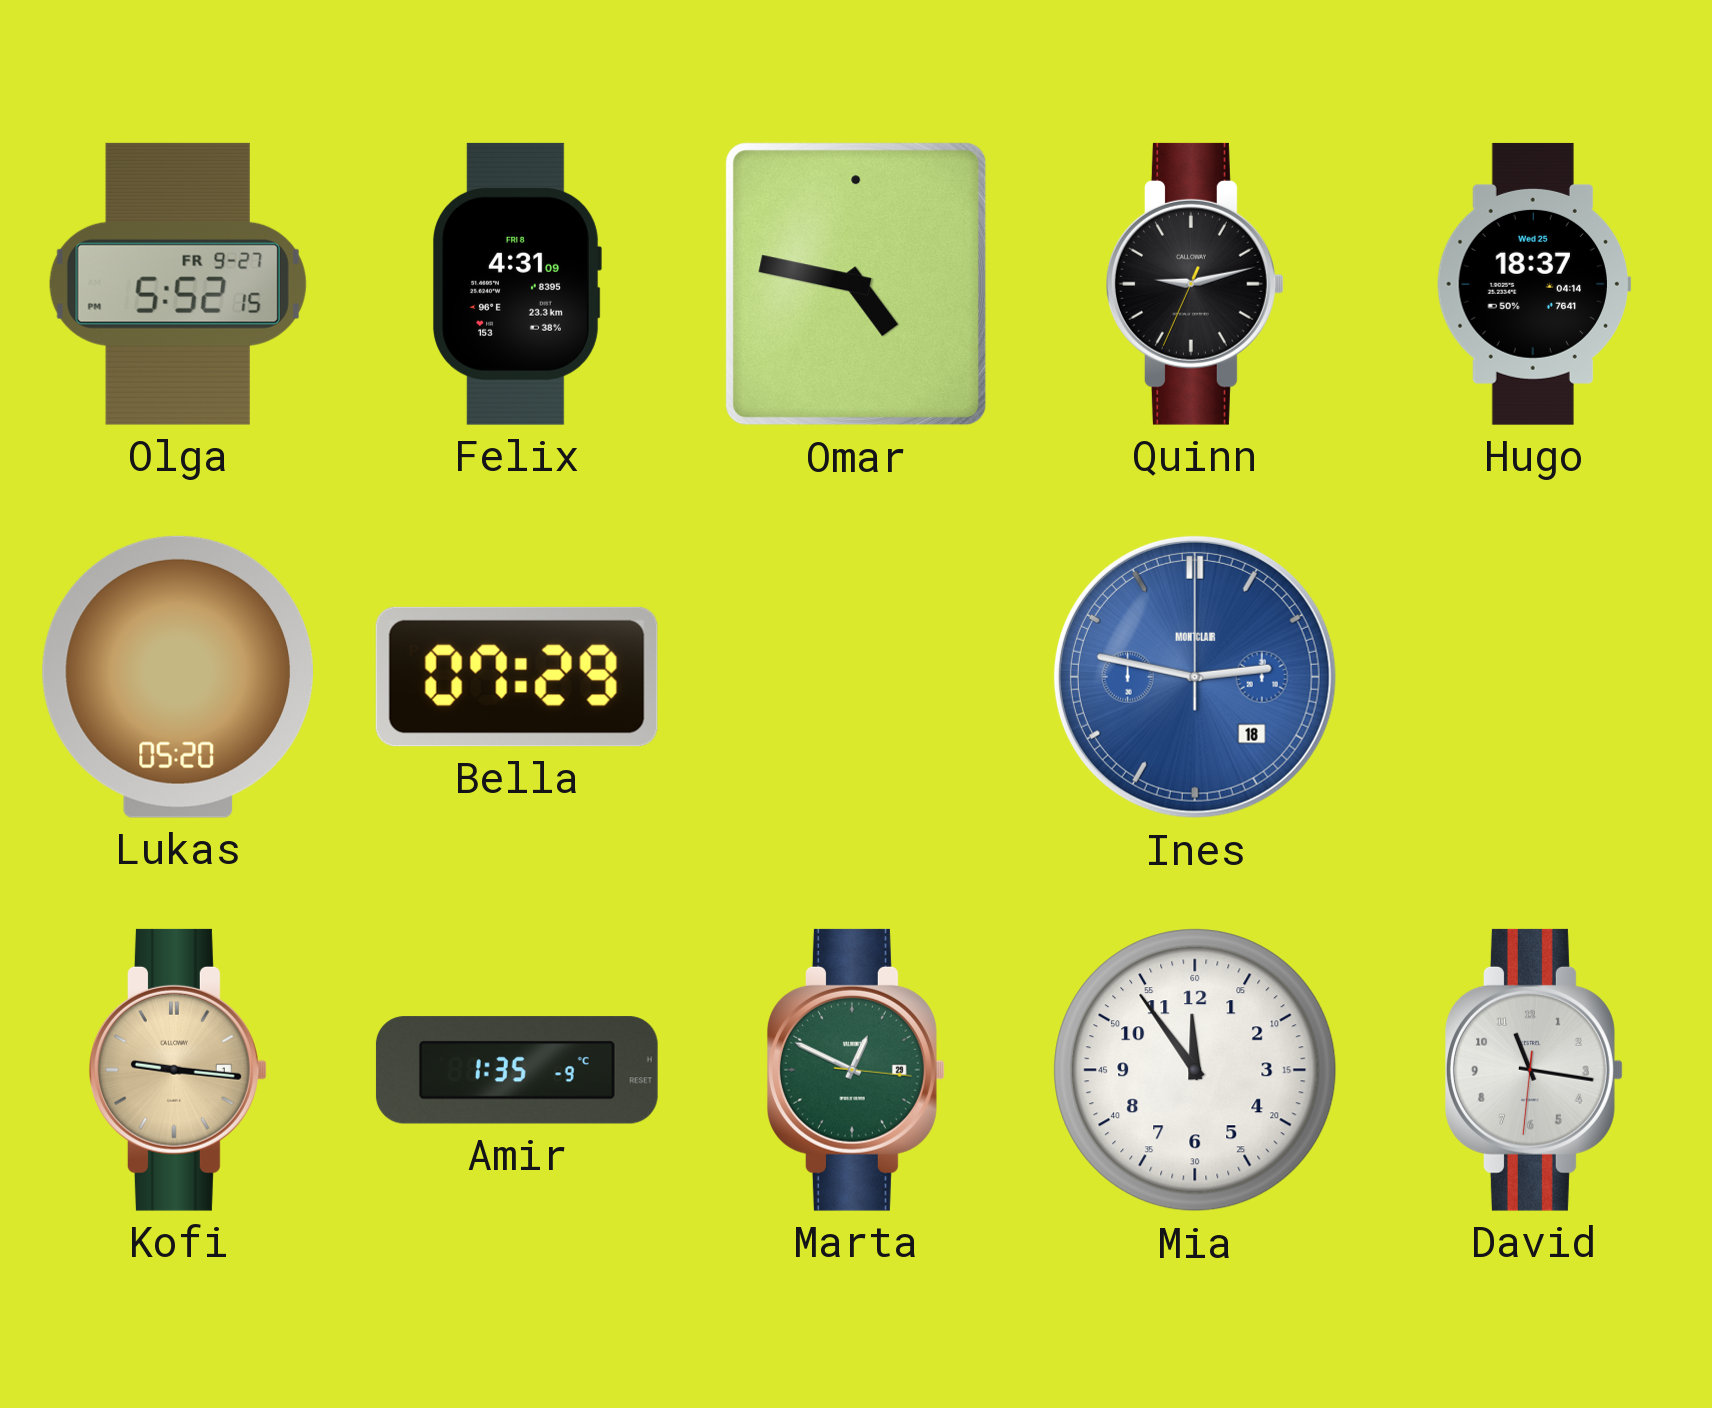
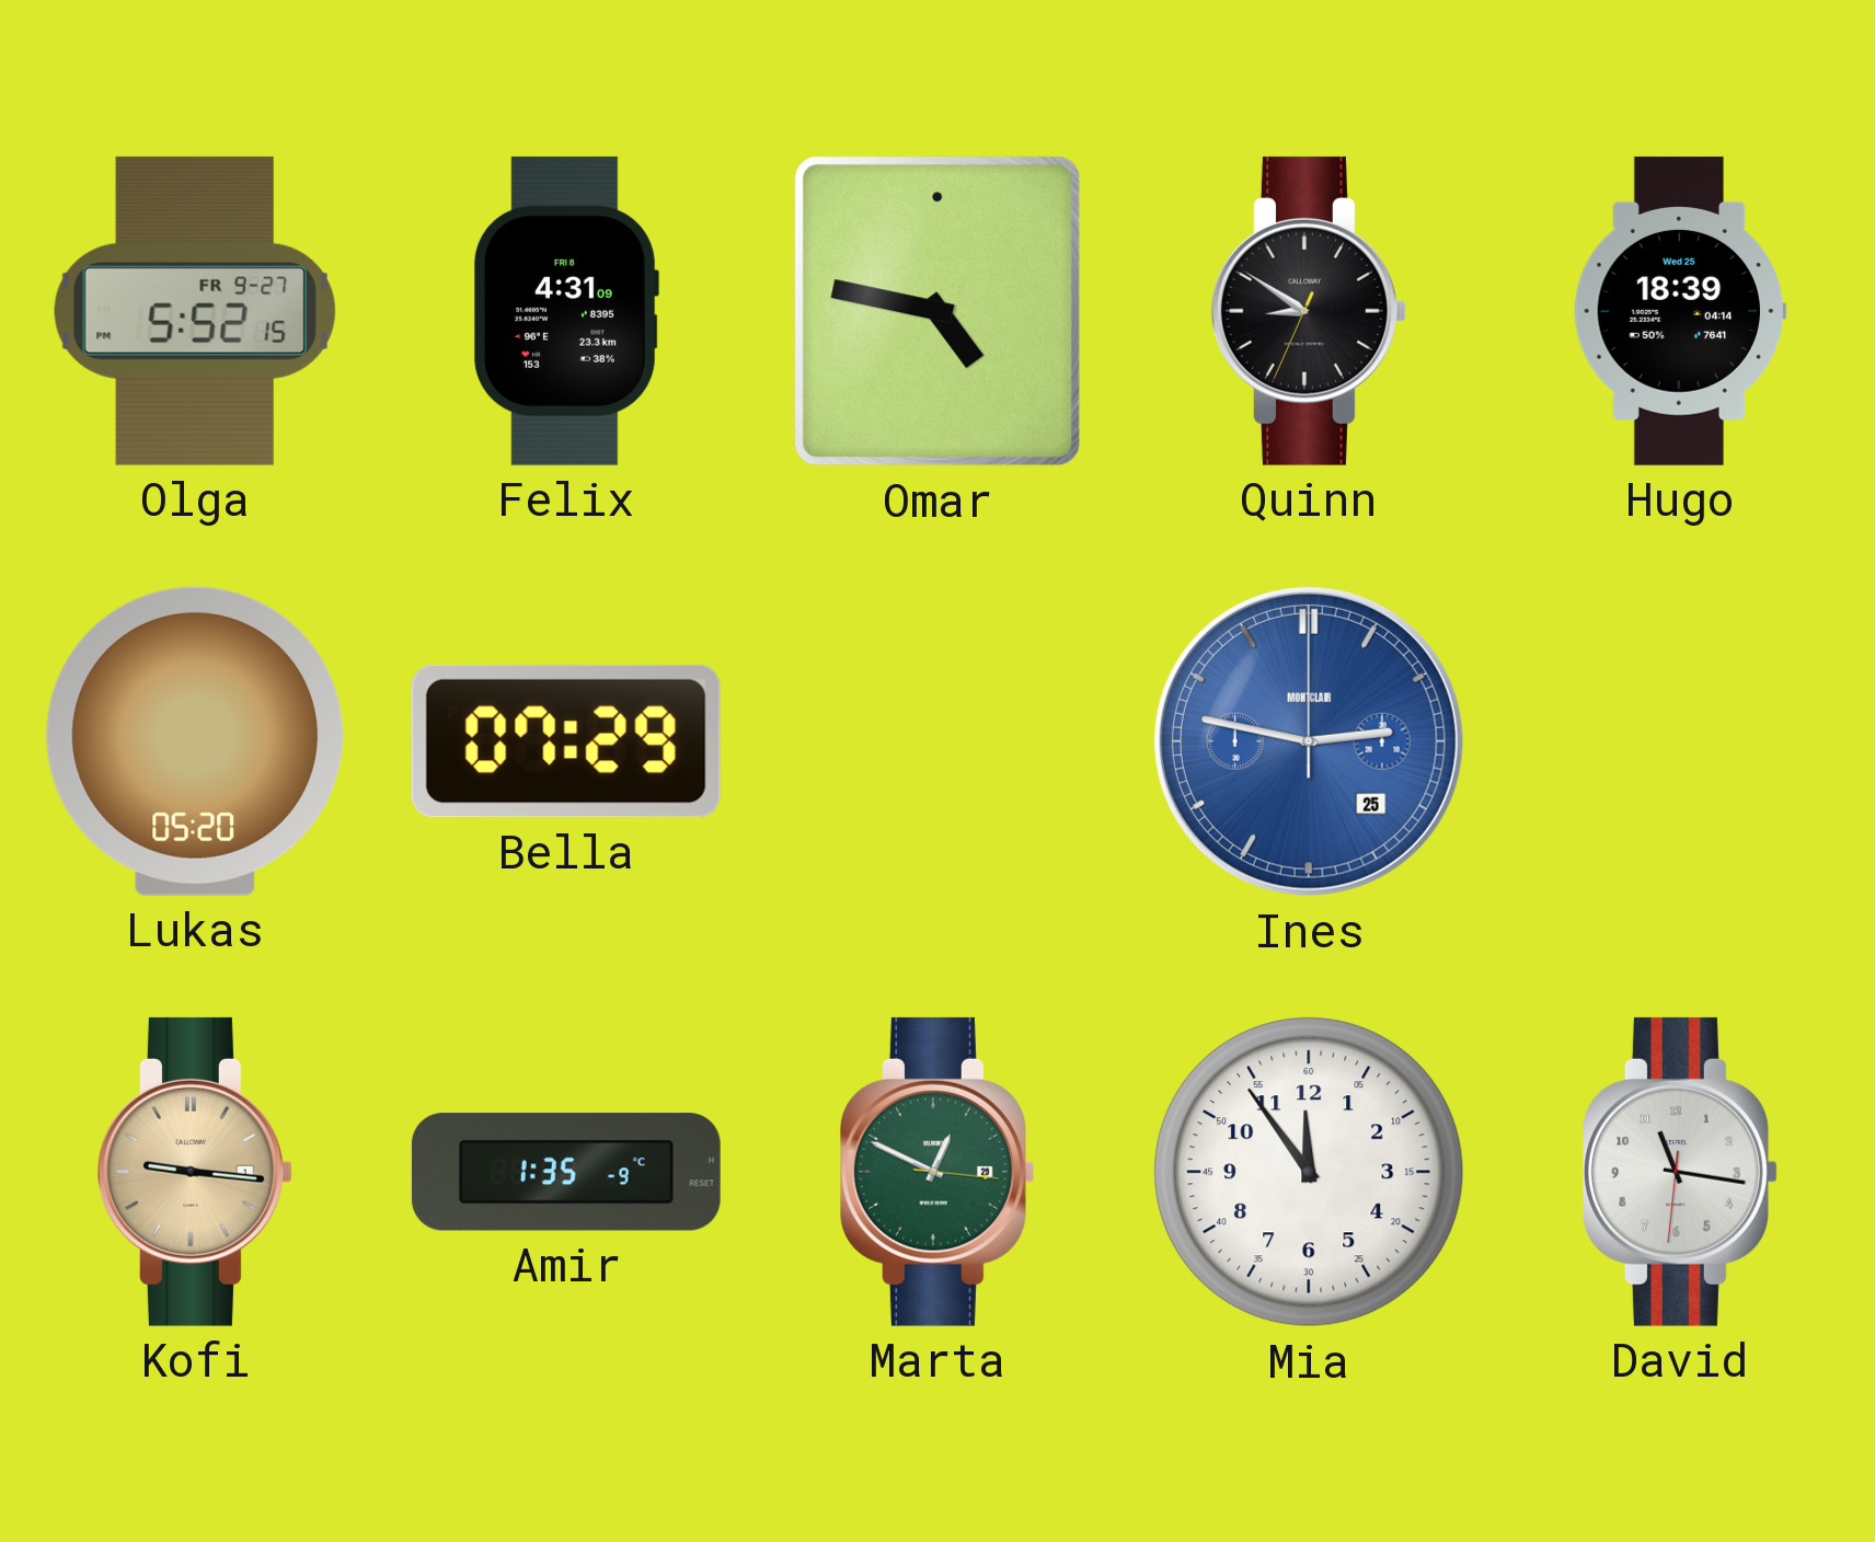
Quinn: 9:12 -> 8:50
Hugo: 18:37 -> 18:39
Ines date: 18 -> 25
